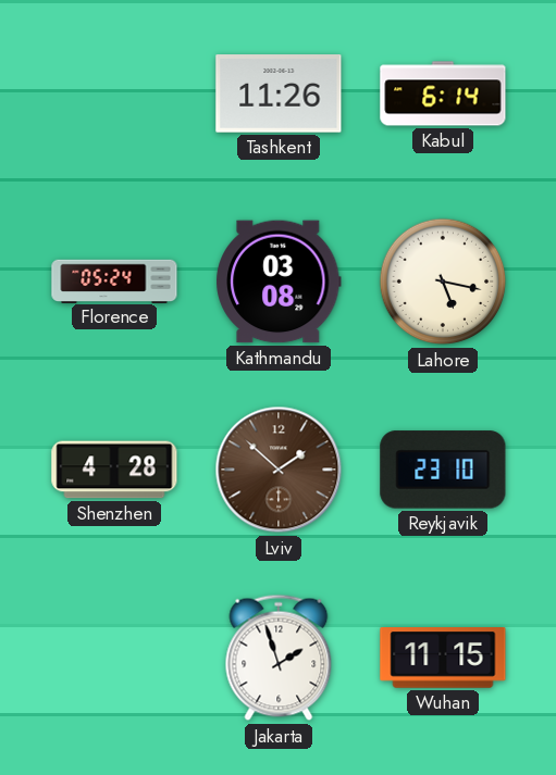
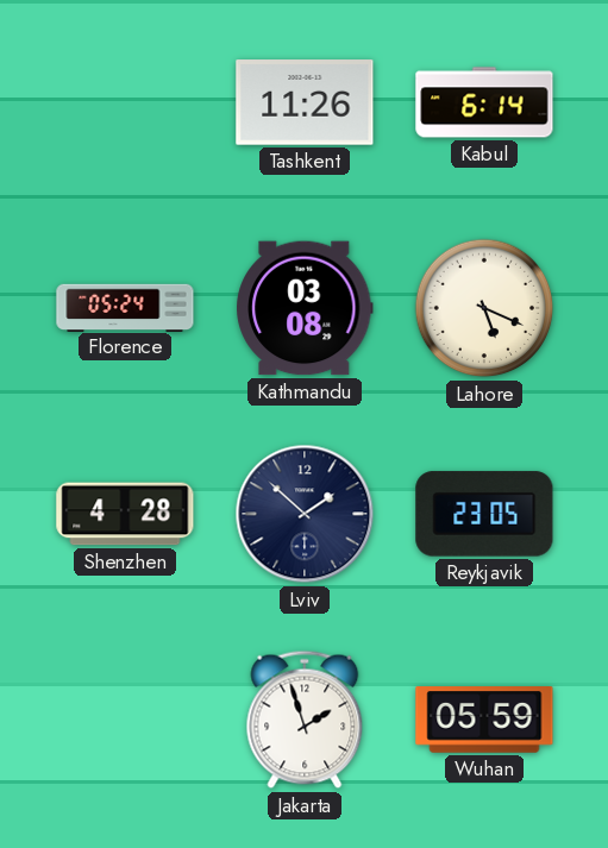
Lahore: 5:17 -> 5:19
Lviv dial: brown -> navy
Reykjavik: 23:10 -> 23:05
Wuhan: 11:15 -> 05:59
